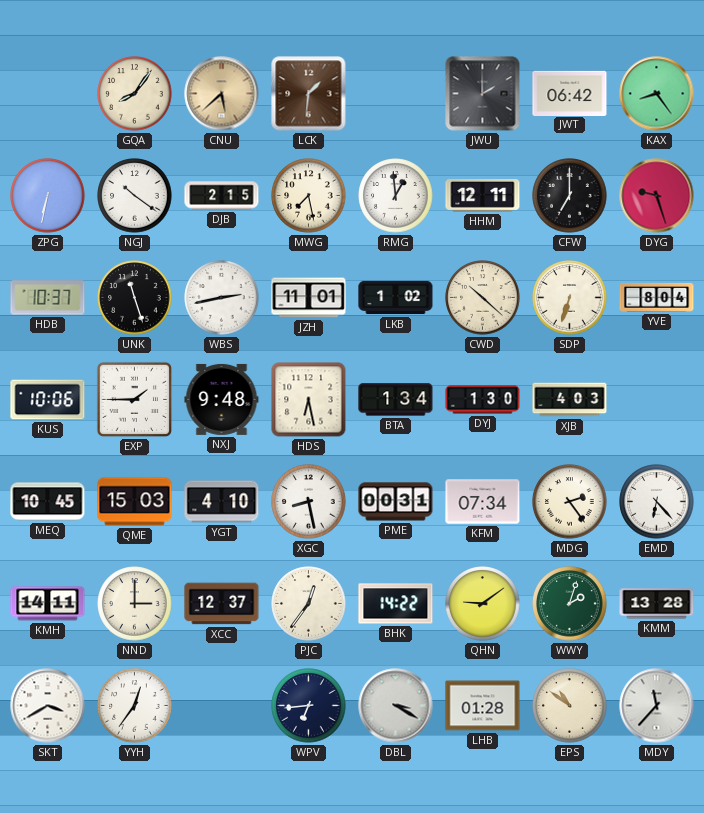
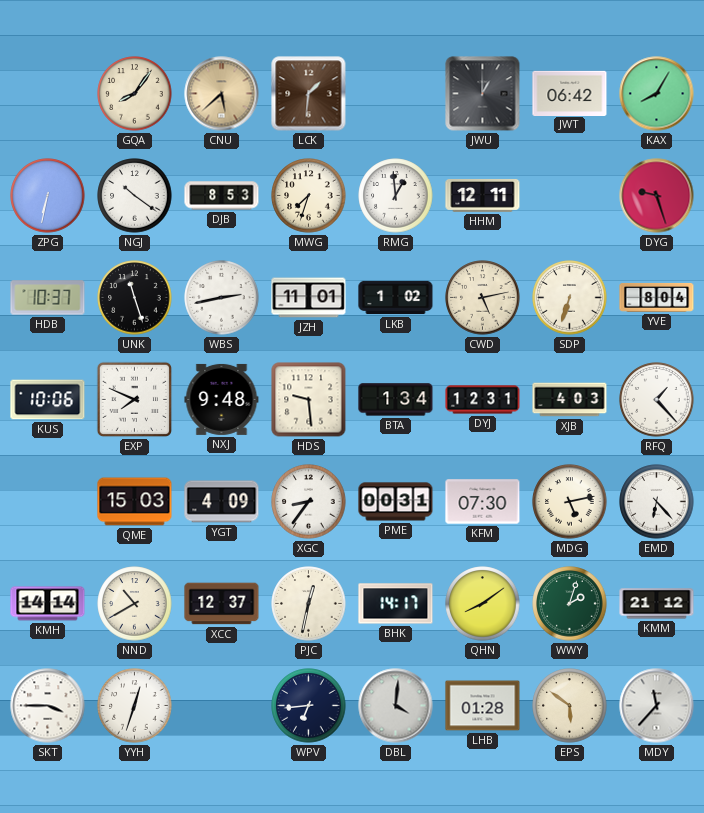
JWU: 2:00 -> 1:00
KAX: 8:24 -> 8:05
DJB: 2:15 -> 8:53
MWG: 7:28 -> 7:33
CFW: 7:00 -> none
CWD: 10:22 -> 5:13
EXP: 1:45 -> 7:49
HDS: 6:28 -> 9:29
DYJ: 1:30 -> 12:31
RFQ: none -> 1:23
MEQ: 10:45 -> none
YGT: 4:10 -> 4:09
XGC: 8:28 -> 8:36
KFM: 07:34 -> 07:30
MDG: 2:24 -> 5:13
KMH: 14:11 -> 14:14
NND: 3:00 -> 10:40
PJC: 12:36 -> 12:32
BHK: 14:22 -> 14:17
QHN: 9:09 -> 8:09
KMM: 13:28 -> 21:12
SKT: 3:40 -> 3:45
YYH: 12:36 -> 12:33
DBL: 3:20 -> 4:01
EPS: 10:51 -> 5:51
